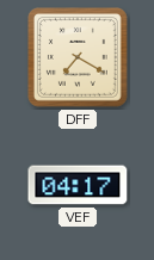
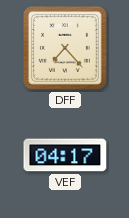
DFF: 7:20 -> 7:23
